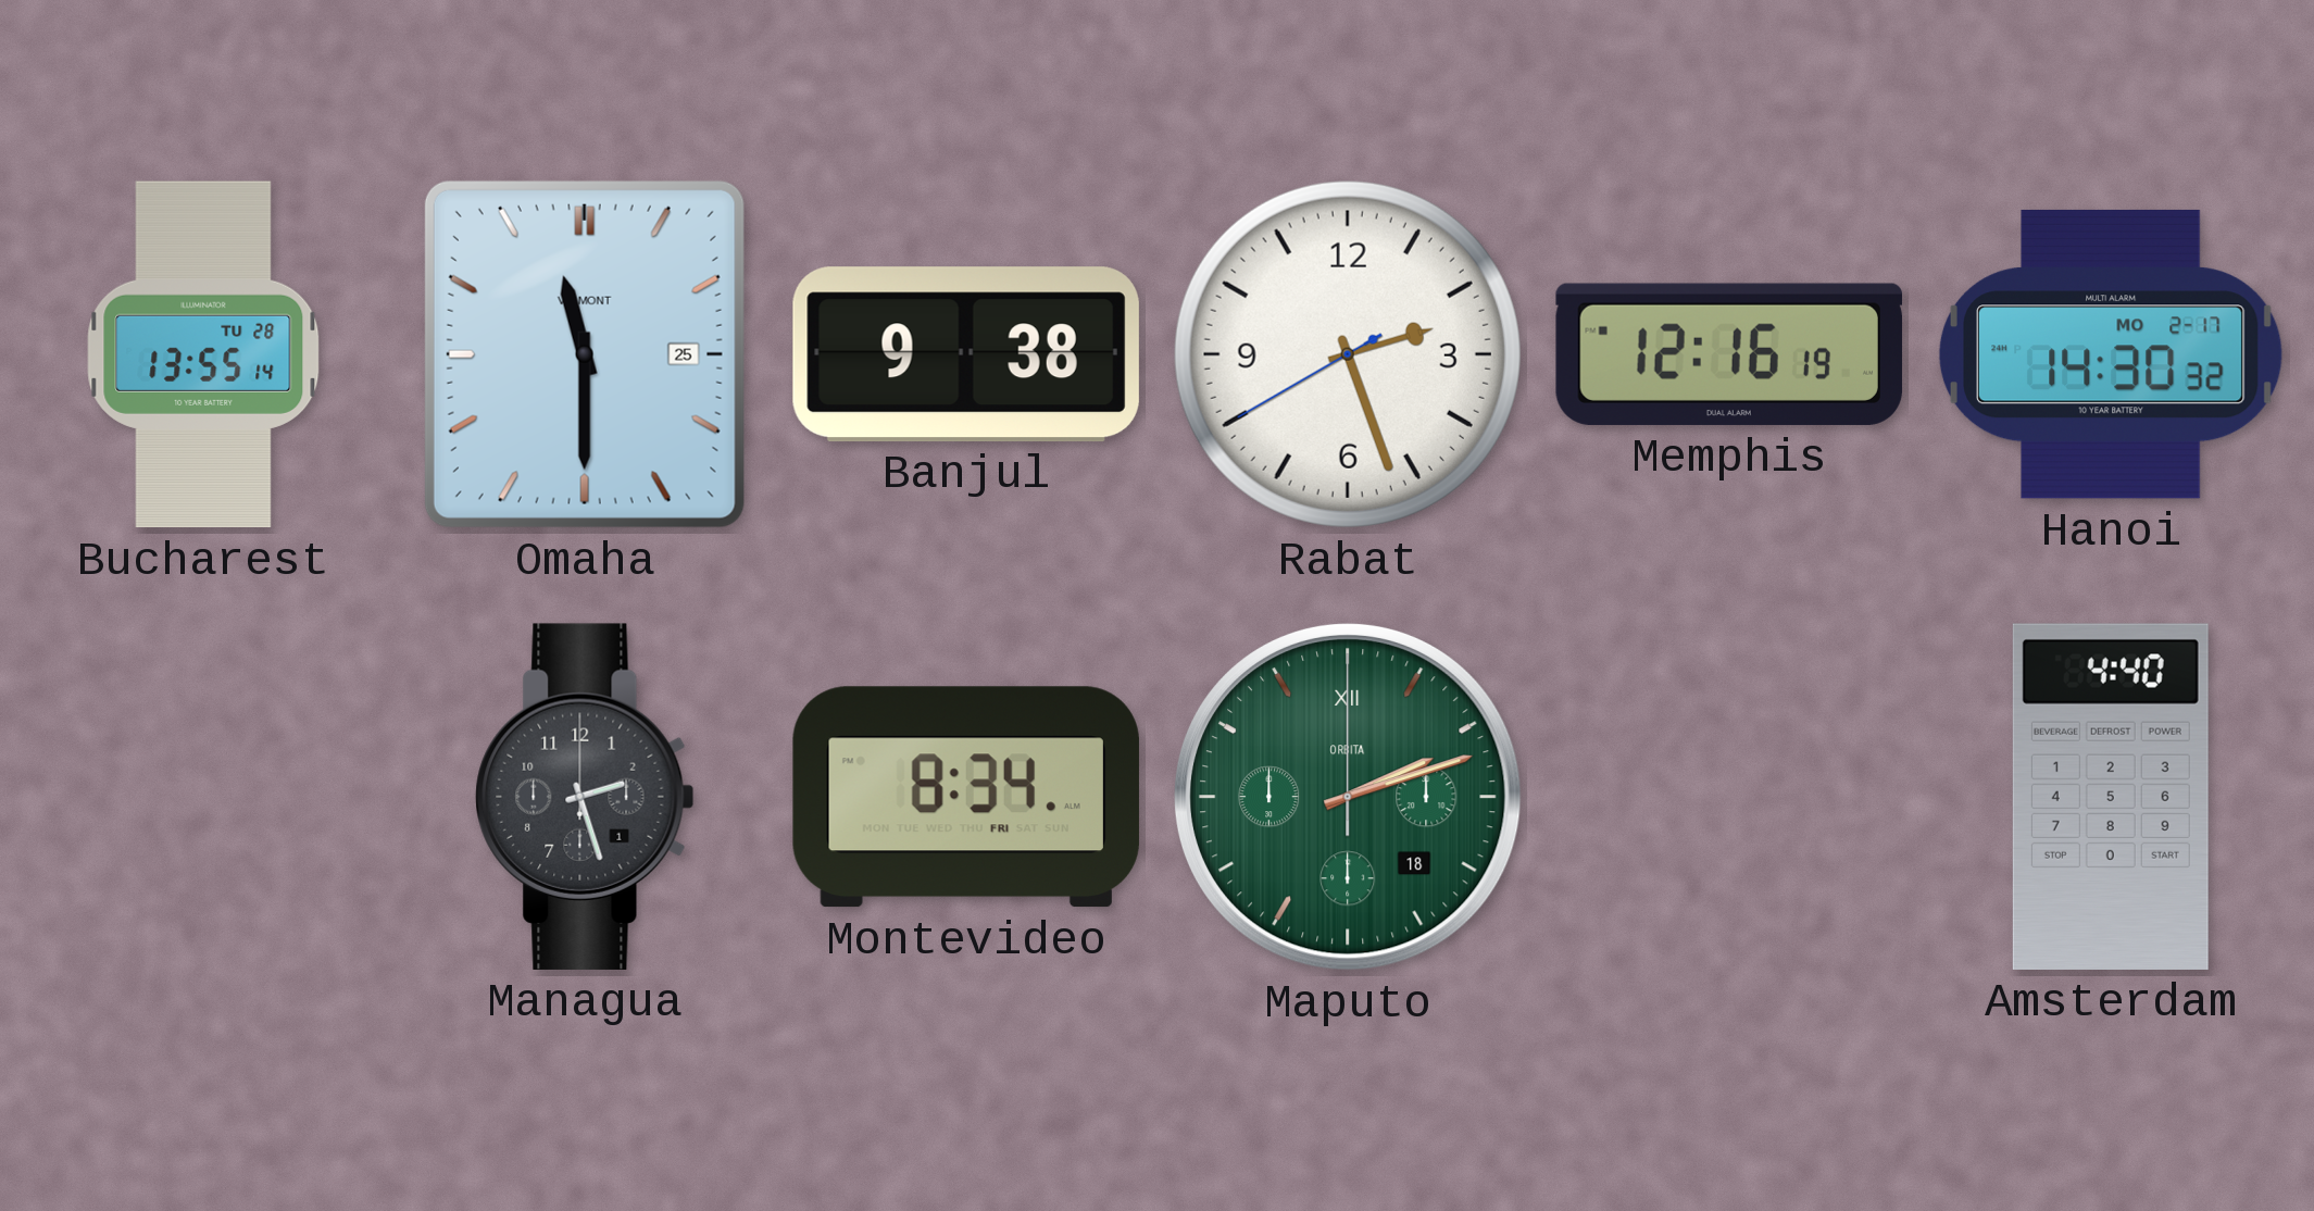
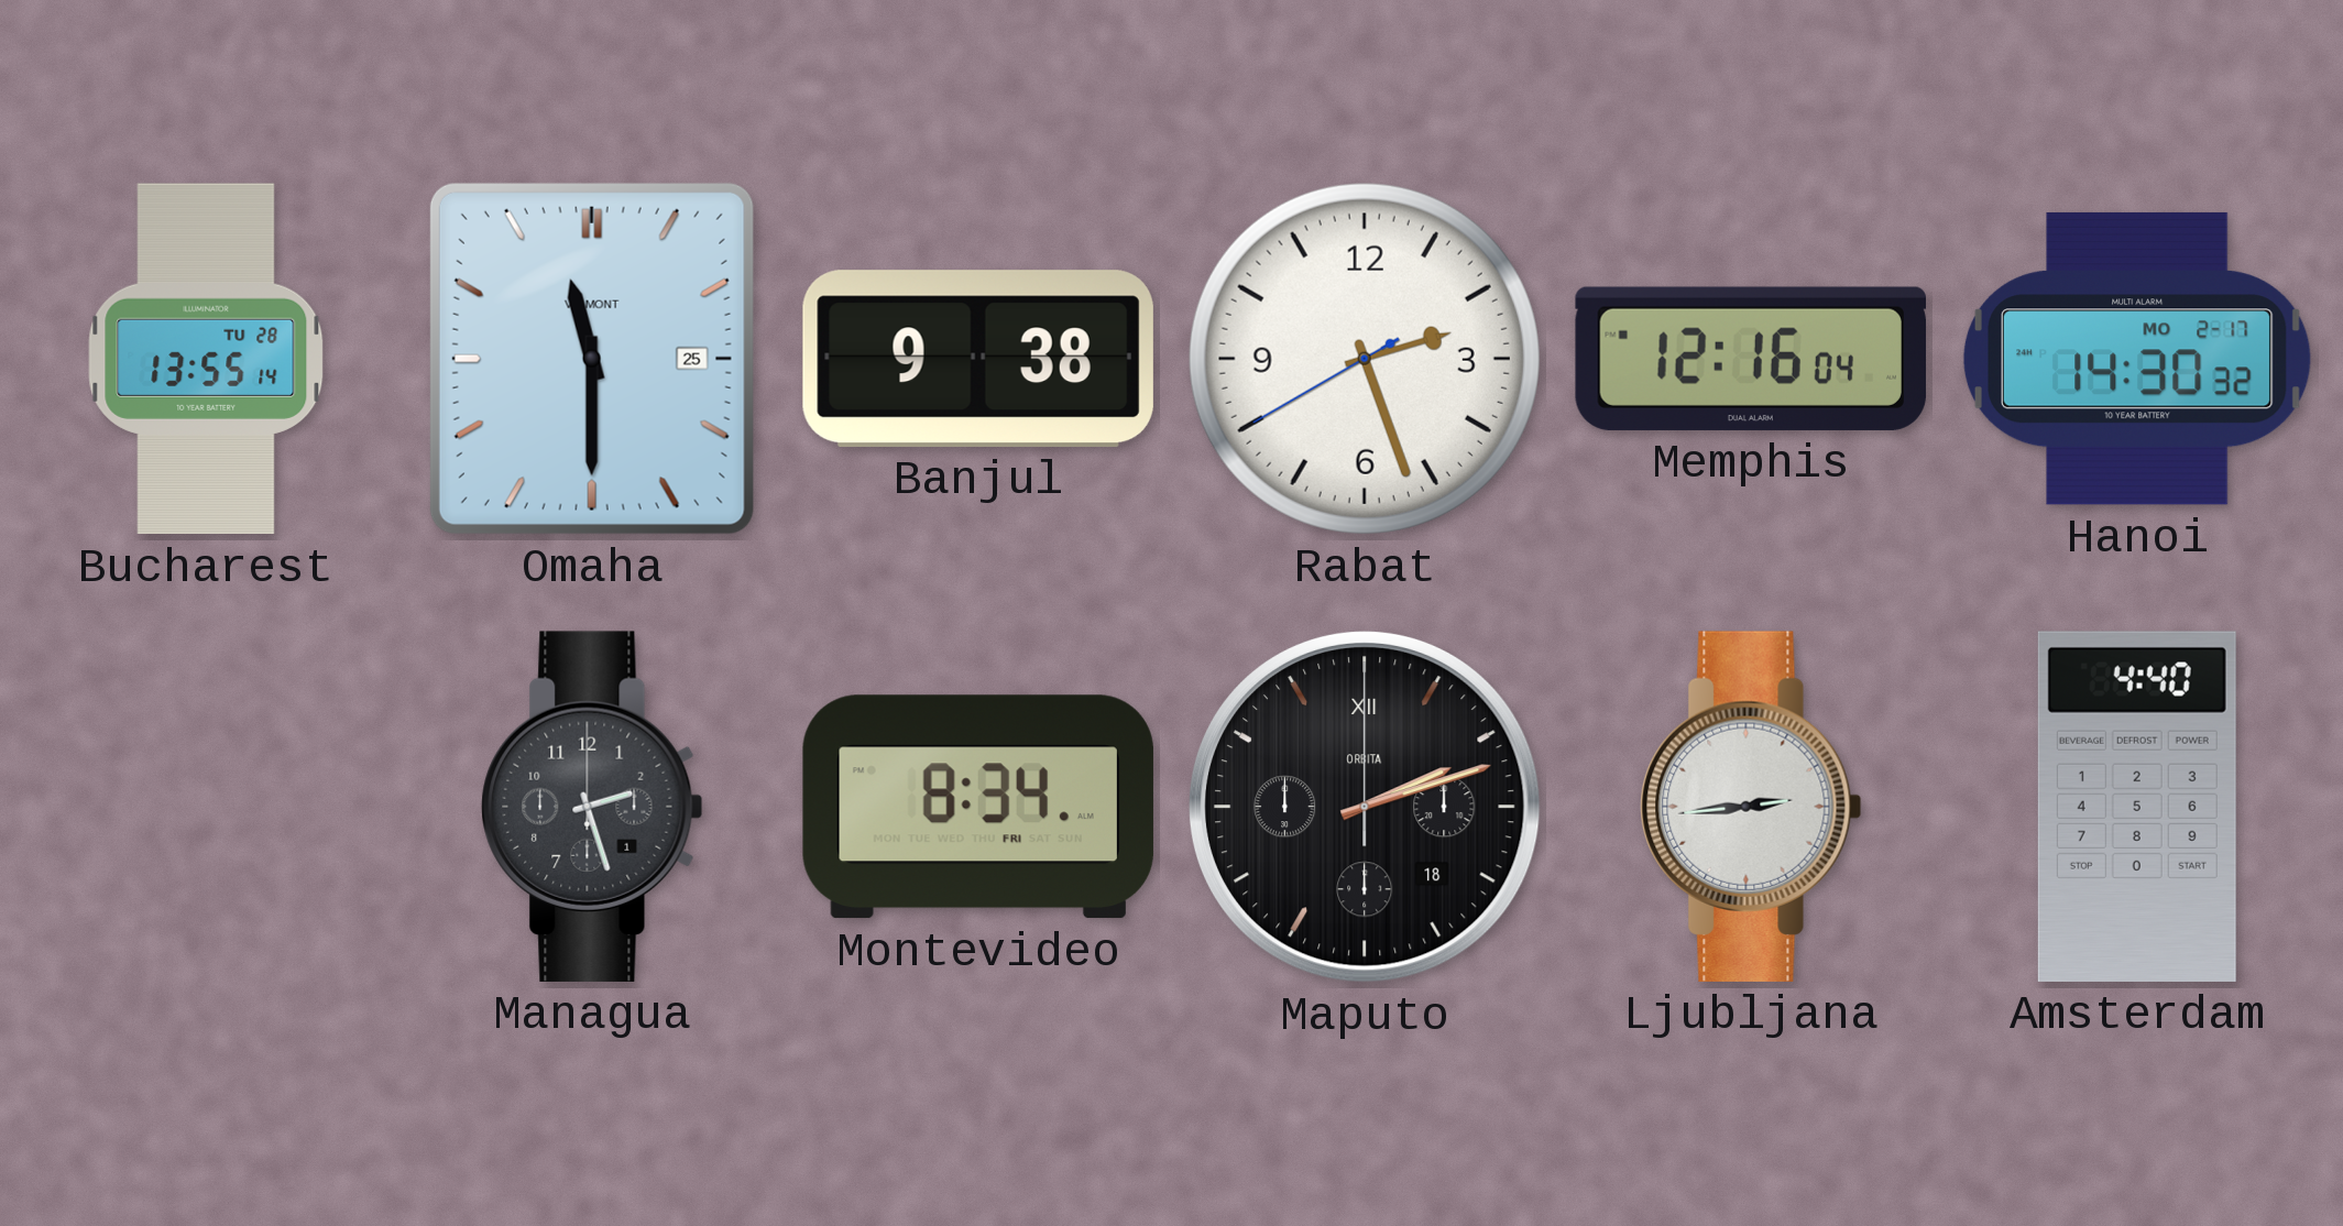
Memphis: 12:16:19 -> 12:16:04
Maputo dial: green -> black
Ljubljana: none -> 2:44
